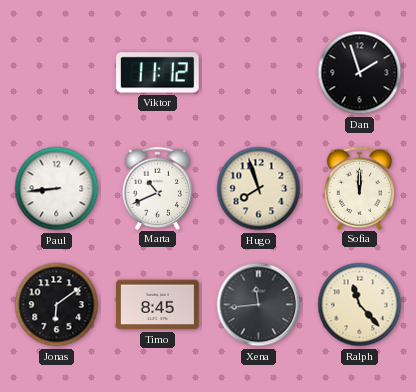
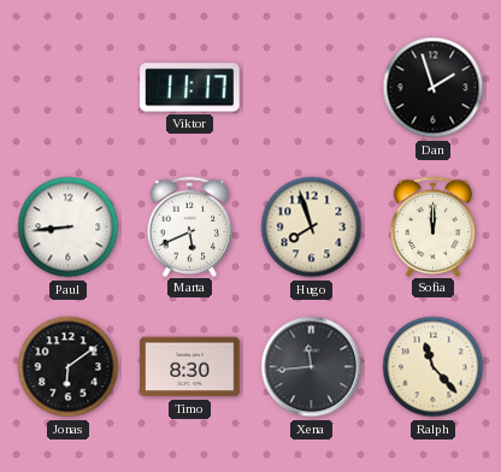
Viktor: 11:12 -> 11:17
Marta: 10:41 -> 5:41
Timo: 8:45 -> 8:30
